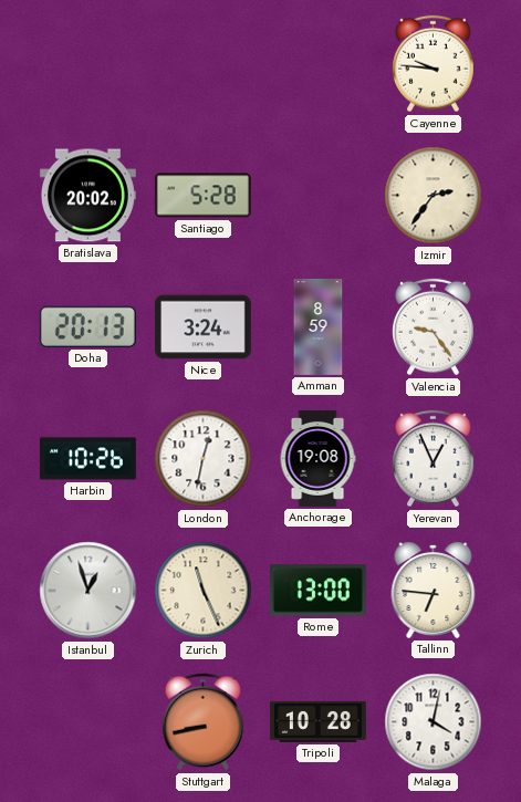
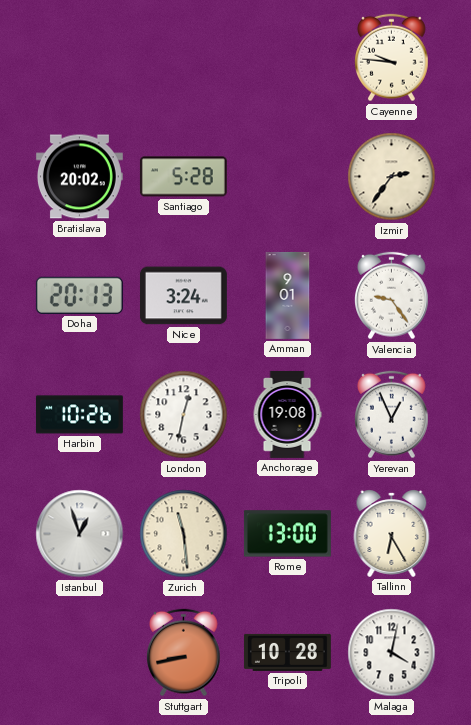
Amman: 8:59 -> 9:01
Zurich: 11:26 -> 11:29
Tallinn: 6:46 -> 6:25
